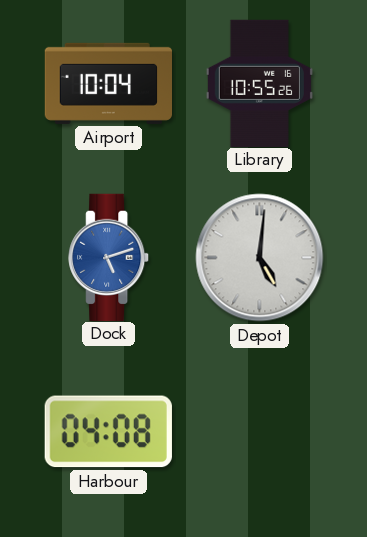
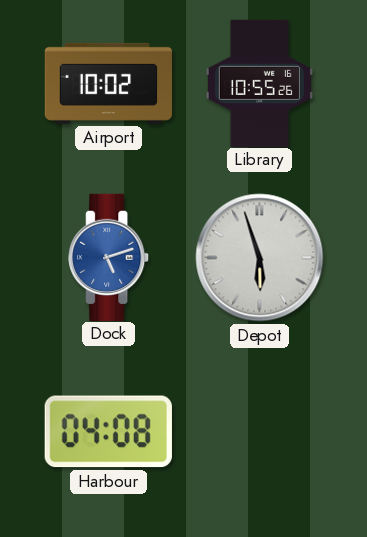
Airport: 10:04 -> 10:02
Depot: 5:01 -> 5:57
